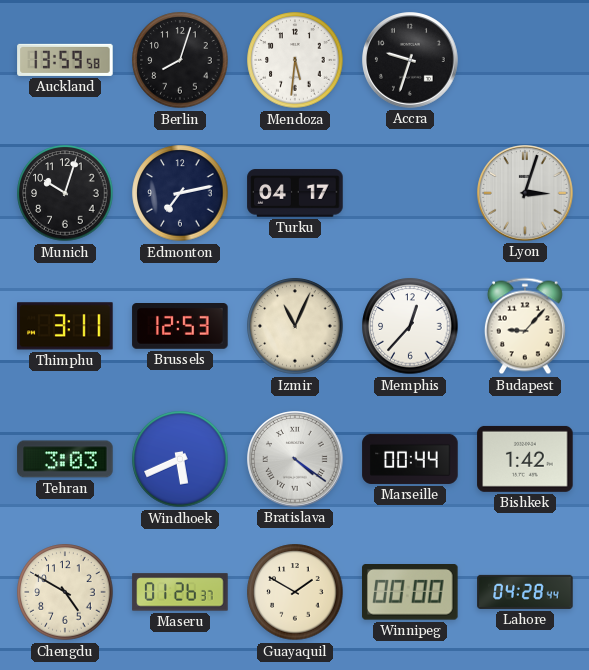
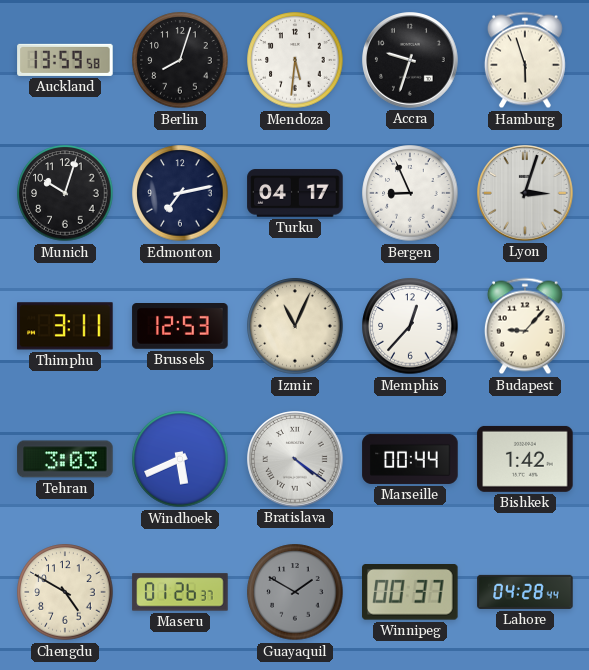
Hamburg: none -> 5:57
Bergen: none -> 8:56
Guayaquil dial: cream -> grey
Winnipeg: 00:00 -> 00:37
